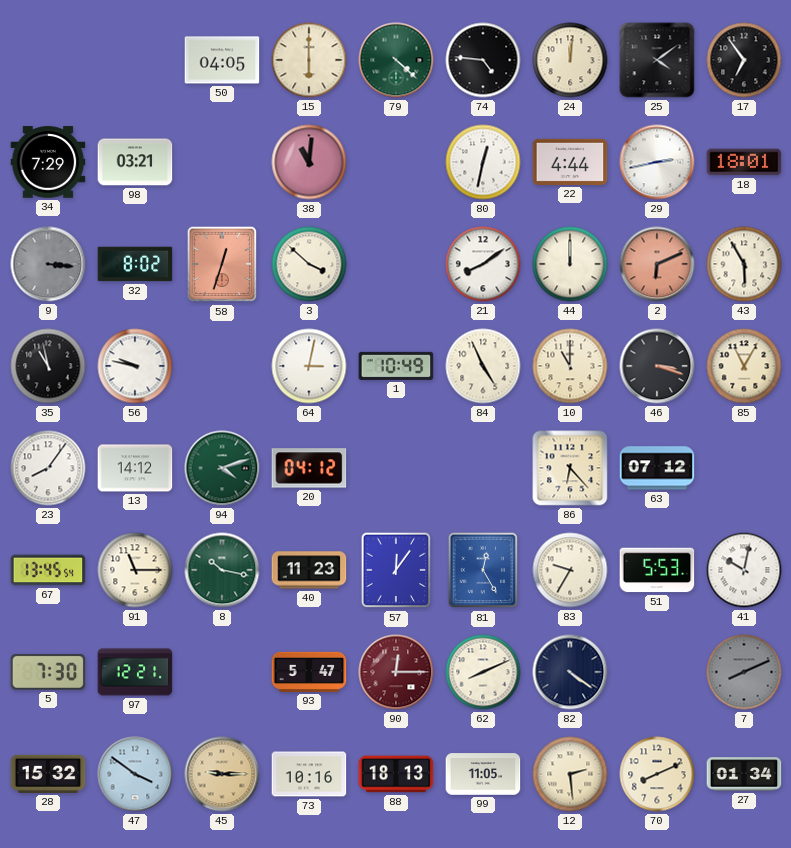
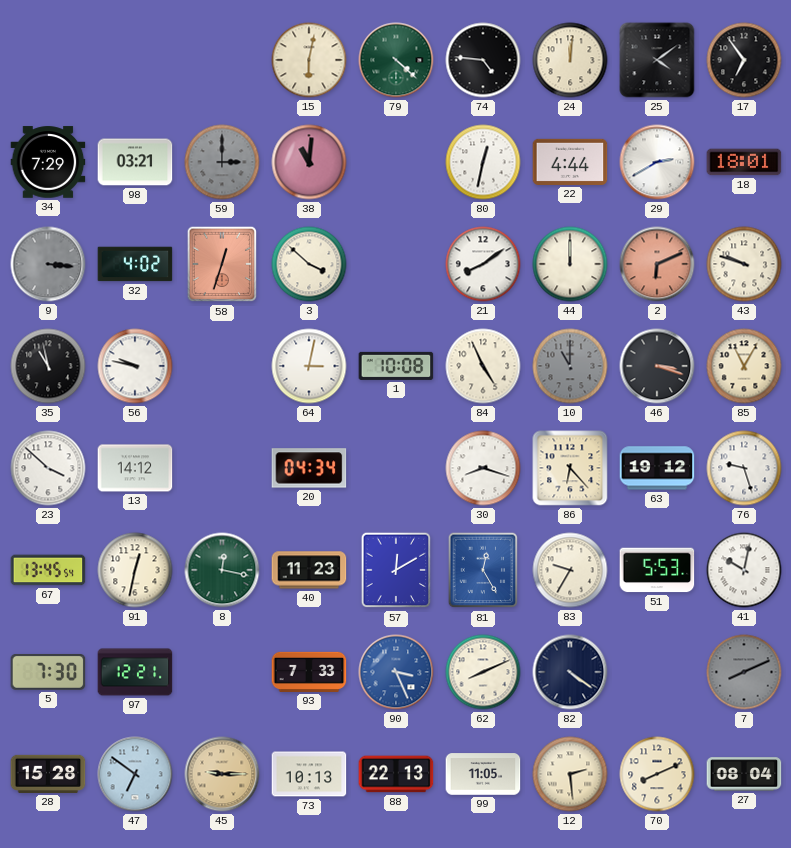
50: 04:05 -> none
15: 6:00 -> 6:02
59: none -> 3:00
29: 2:43 -> 2:40
32: 8:02 -> 4:02
43: 5:55 -> 9:48
1: 10:49 -> 10:08
10 dial: cream -> grey
23: 8:06 -> 3:52
94: 4:12 -> none
20: 04:12 -> 04:34
30: none -> 8:18
63: 07:12 -> 19:12
76: none -> 9:27
91: 11:15 -> 12:32
8: 10:17 -> 12:17
57: 12:06 -> 12:10
93: 5:47 -> 7:33
90: 12:15 -> 3:26
90 dial: burgundy -> blue
28: 15:32 -> 15:28
47: 3:51 -> 6:51
73: 10:16 -> 10:13
88: 18:13 -> 22:13
27: 01:34 -> 08:04
